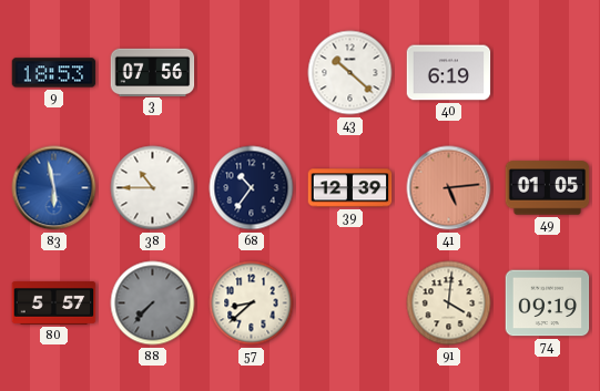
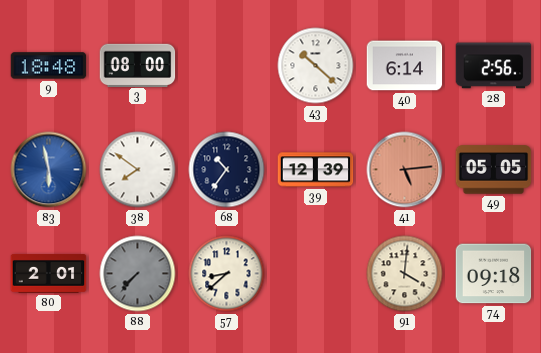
9: 18:53 -> 18:48
3: 07:56 -> 08:00
40: 6:19 -> 6:14
28: none -> 2:56
38: 10:45 -> 7:51
49: 01:05 -> 05:05
80: 5:57 -> 2:01
74: 09:19 -> 09:18
